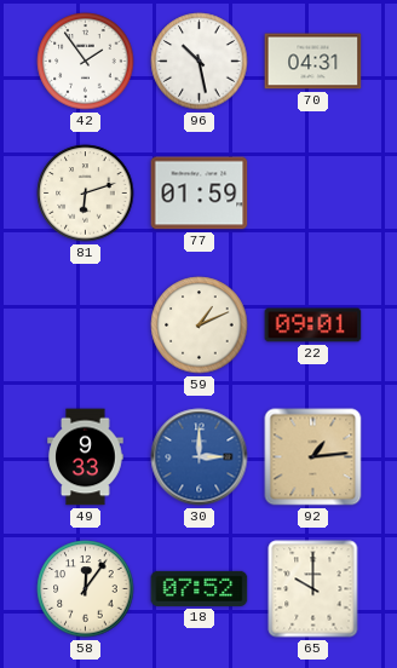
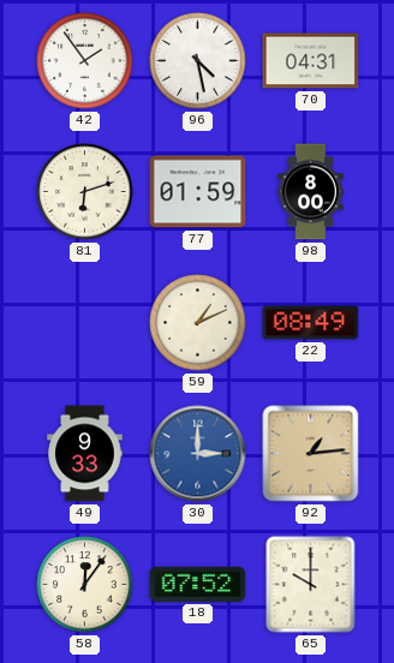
96: 10:28 -> 4:28
98: none -> 8:00
22: 09:01 -> 08:49
